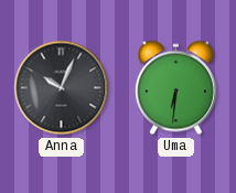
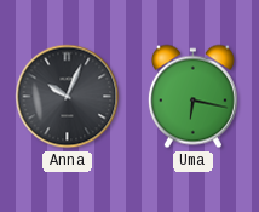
Uma: 6:31 -> 6:17
